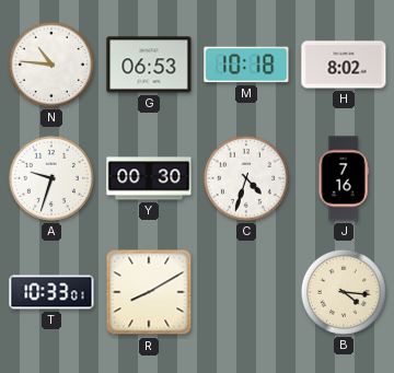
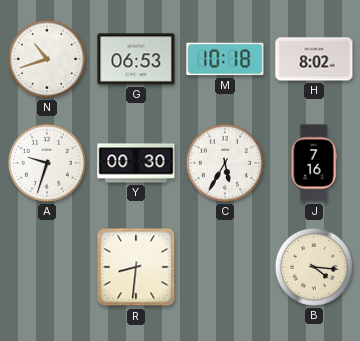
N: 10:46 -> 10:42
C: 4:33 -> 5:35
T: 10:33 -> none
R: 8:10 -> 8:31
